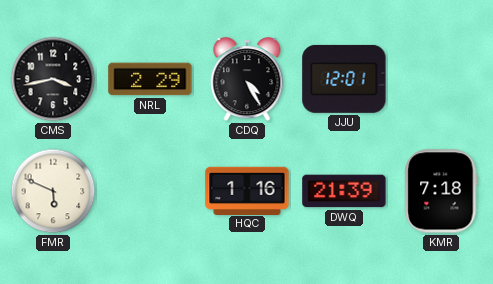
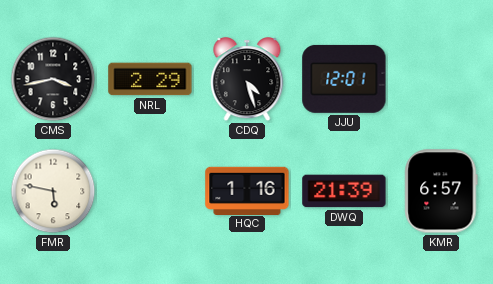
CDQ: 4:25 -> 4:27
FMR: 5:49 -> 5:47
KMR: 7:18 -> 6:57
